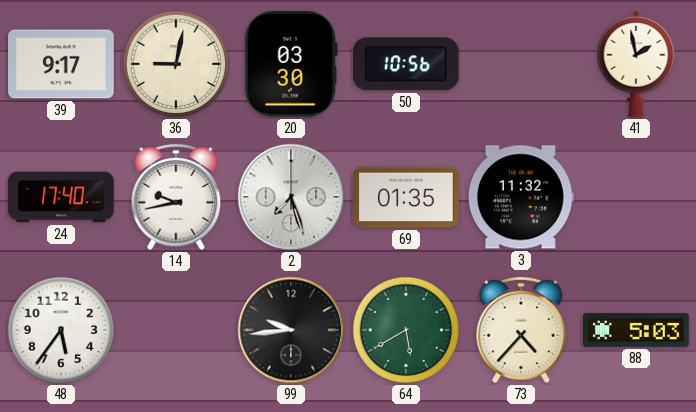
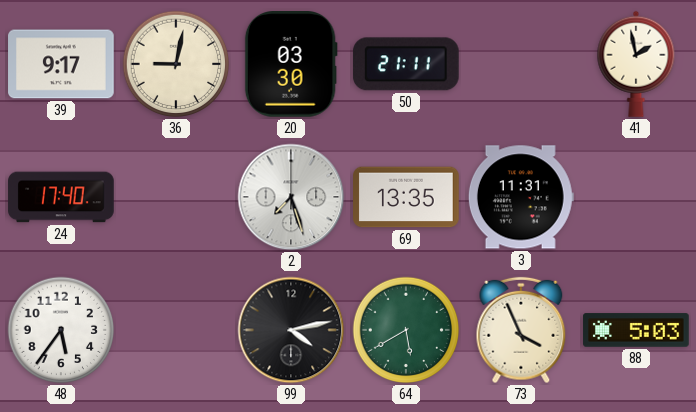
50: 10:56 -> 21:11
14: 9:43 -> none
69: 01:35 -> 13:35
3: 11:32 -> 11:31
99: 9:44 -> 4:13
73: 4:37 -> 3:56
